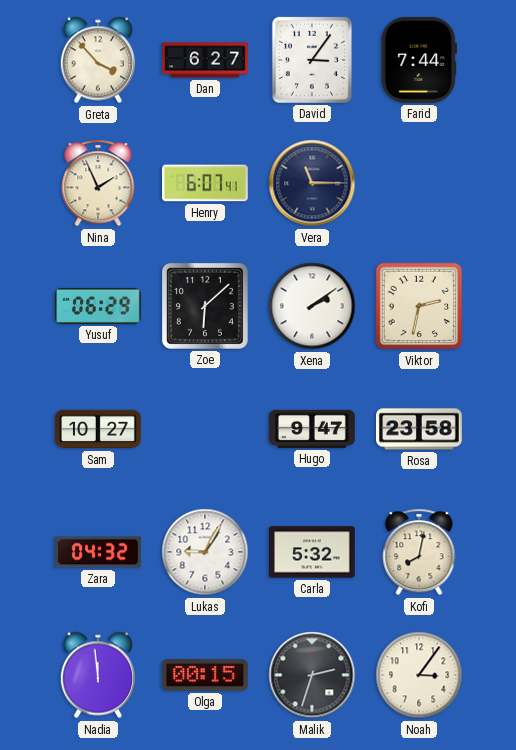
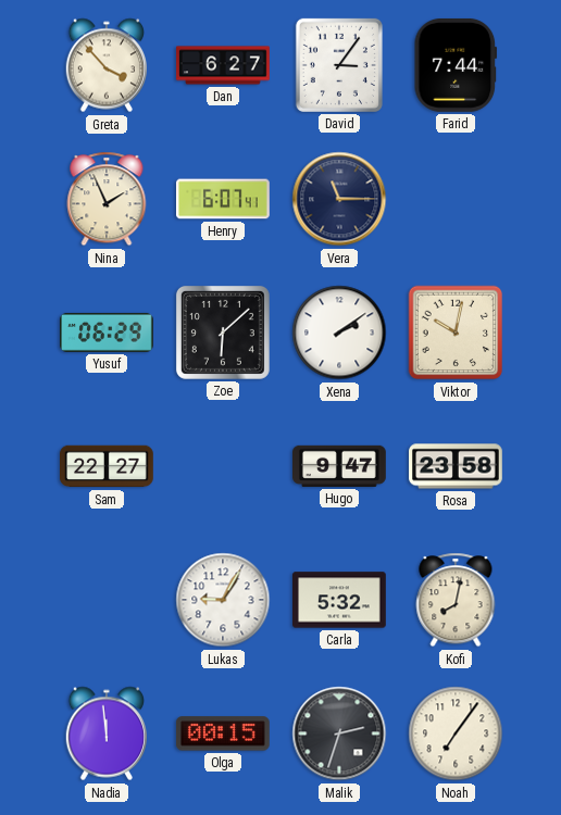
Viktor: 2:32 -> 10:02
Sam: 10:27 -> 22:27
Zara: 04:32 -> none
Noah: 3:06 -> 7:06
